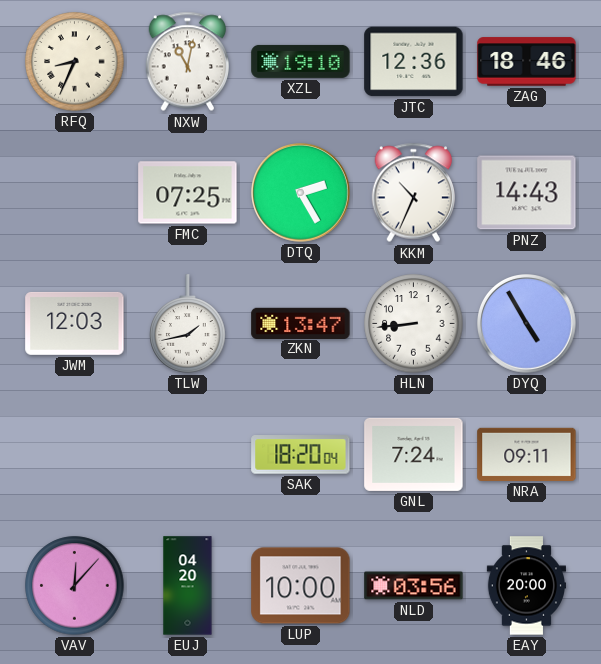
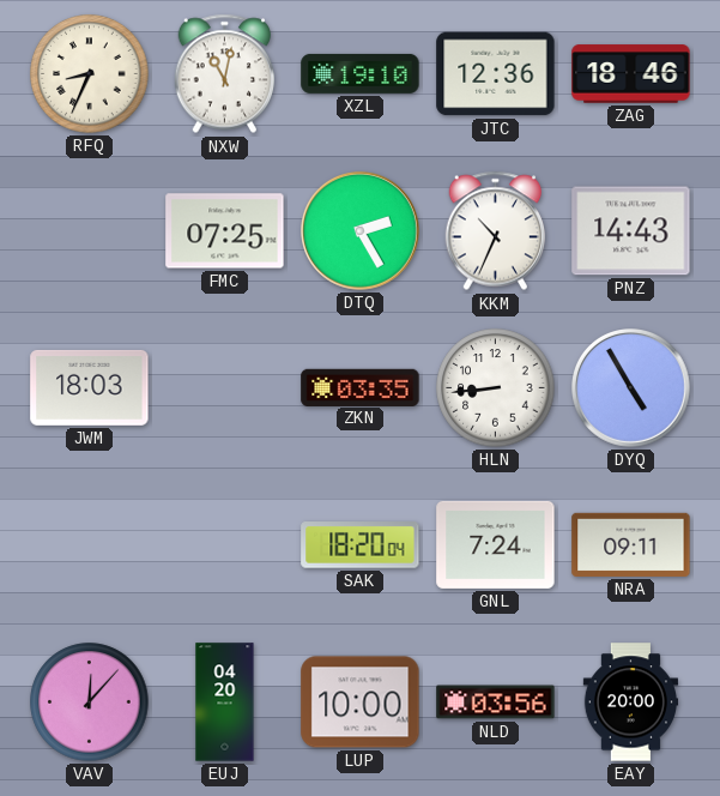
JWM: 12:03 -> 18:03
TLW: 1:43 -> none
ZKN: 13:47 -> 03:35
